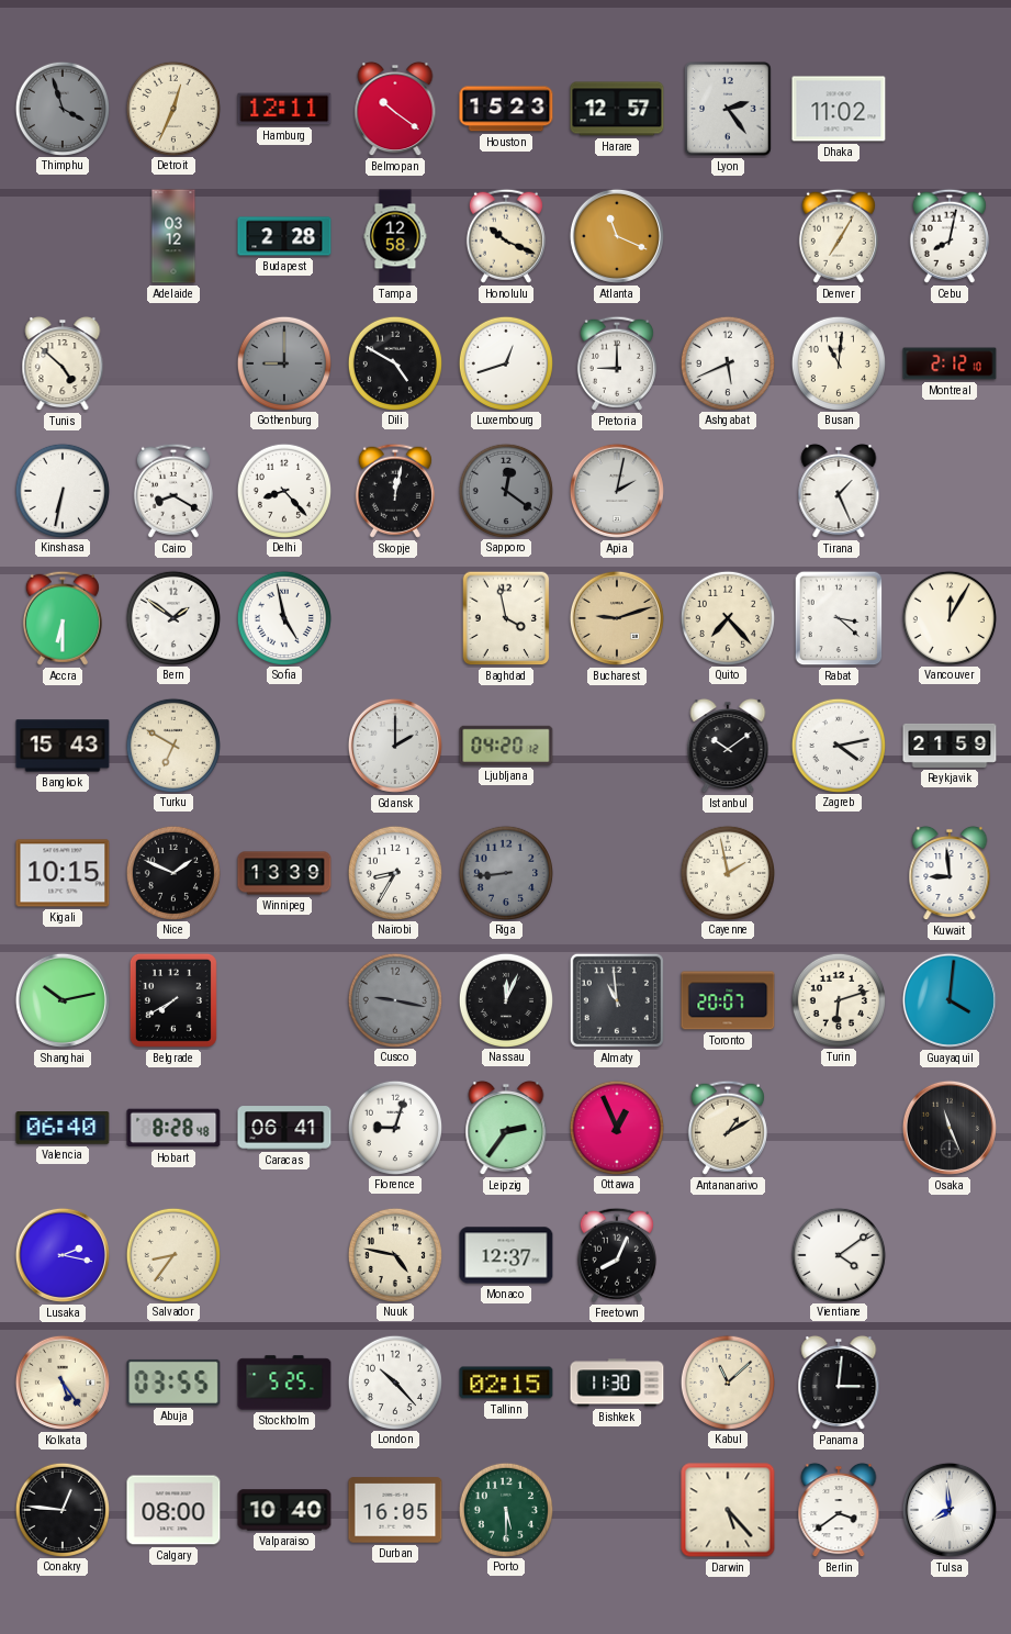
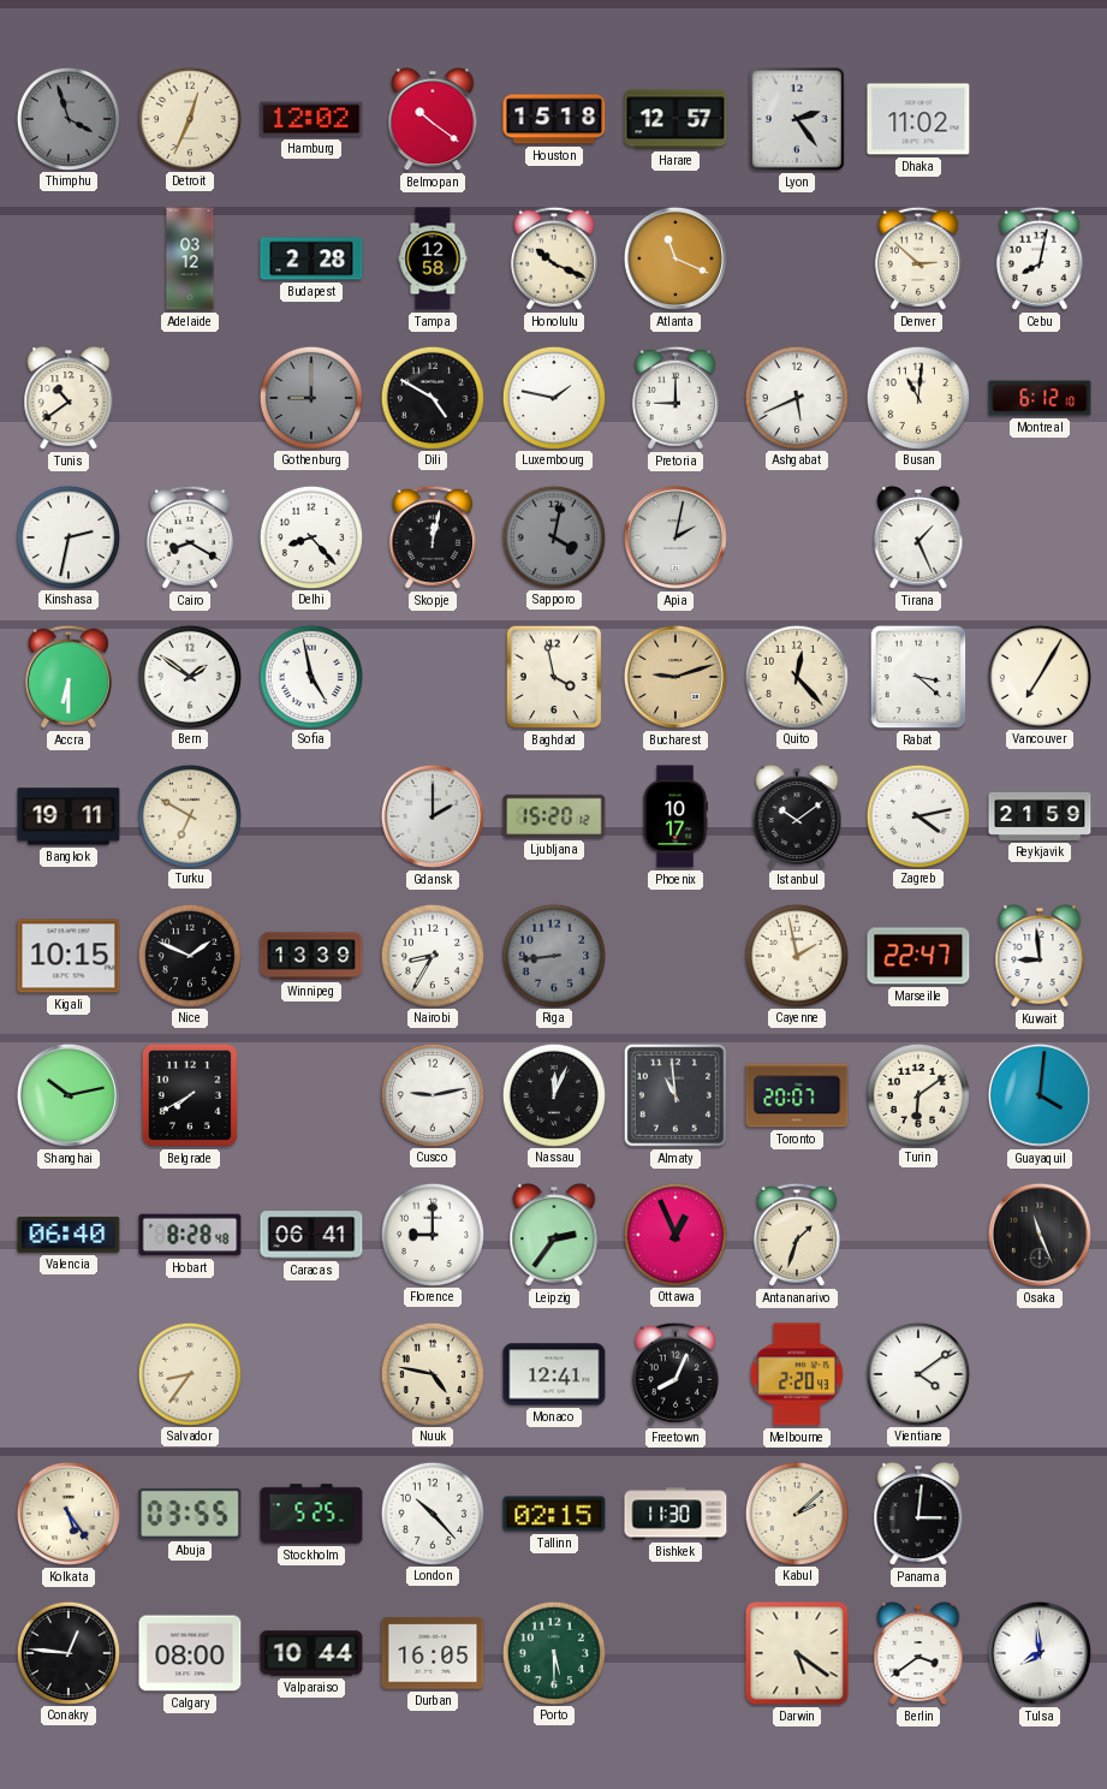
Hamburg: 12:11 -> 12:02
Houston: 15:23 -> 15:18
Denver: 7:05 -> 2:52
Tunis: 4:52 -> 10:39
Luxembourg: 12:42 -> 1:47
Montreal: 2:12 -> 6:12
Kinshasa: 6:32 -> 2:32
Sapporo: 12:21 -> 4:02
Quito: 7:23 -> 12:23
Vancouver: 12:05 -> 7:05
Bangkok: 15:43 -> 19:11
Ljubljana: 04:20 -> 15:20
Phoenix: none -> 10:17
Marseille: none -> 22:47
Cusco: 9:17 -> 9:13
Cusco dial: grey -> white
Turin: 6:12 -> 6:09
Florence: 9:03 -> 9:00
Antananarivo: 1:10 -> 1:33
Lusaka: 2:17 -> none
Monaco: 12:37 -> 12:41
Melbourne: none -> 2:20
Kabul: 11:08 -> 2:08
Valparaiso: 10:40 -> 10:44
Darwin: 5:23 -> 5:21
